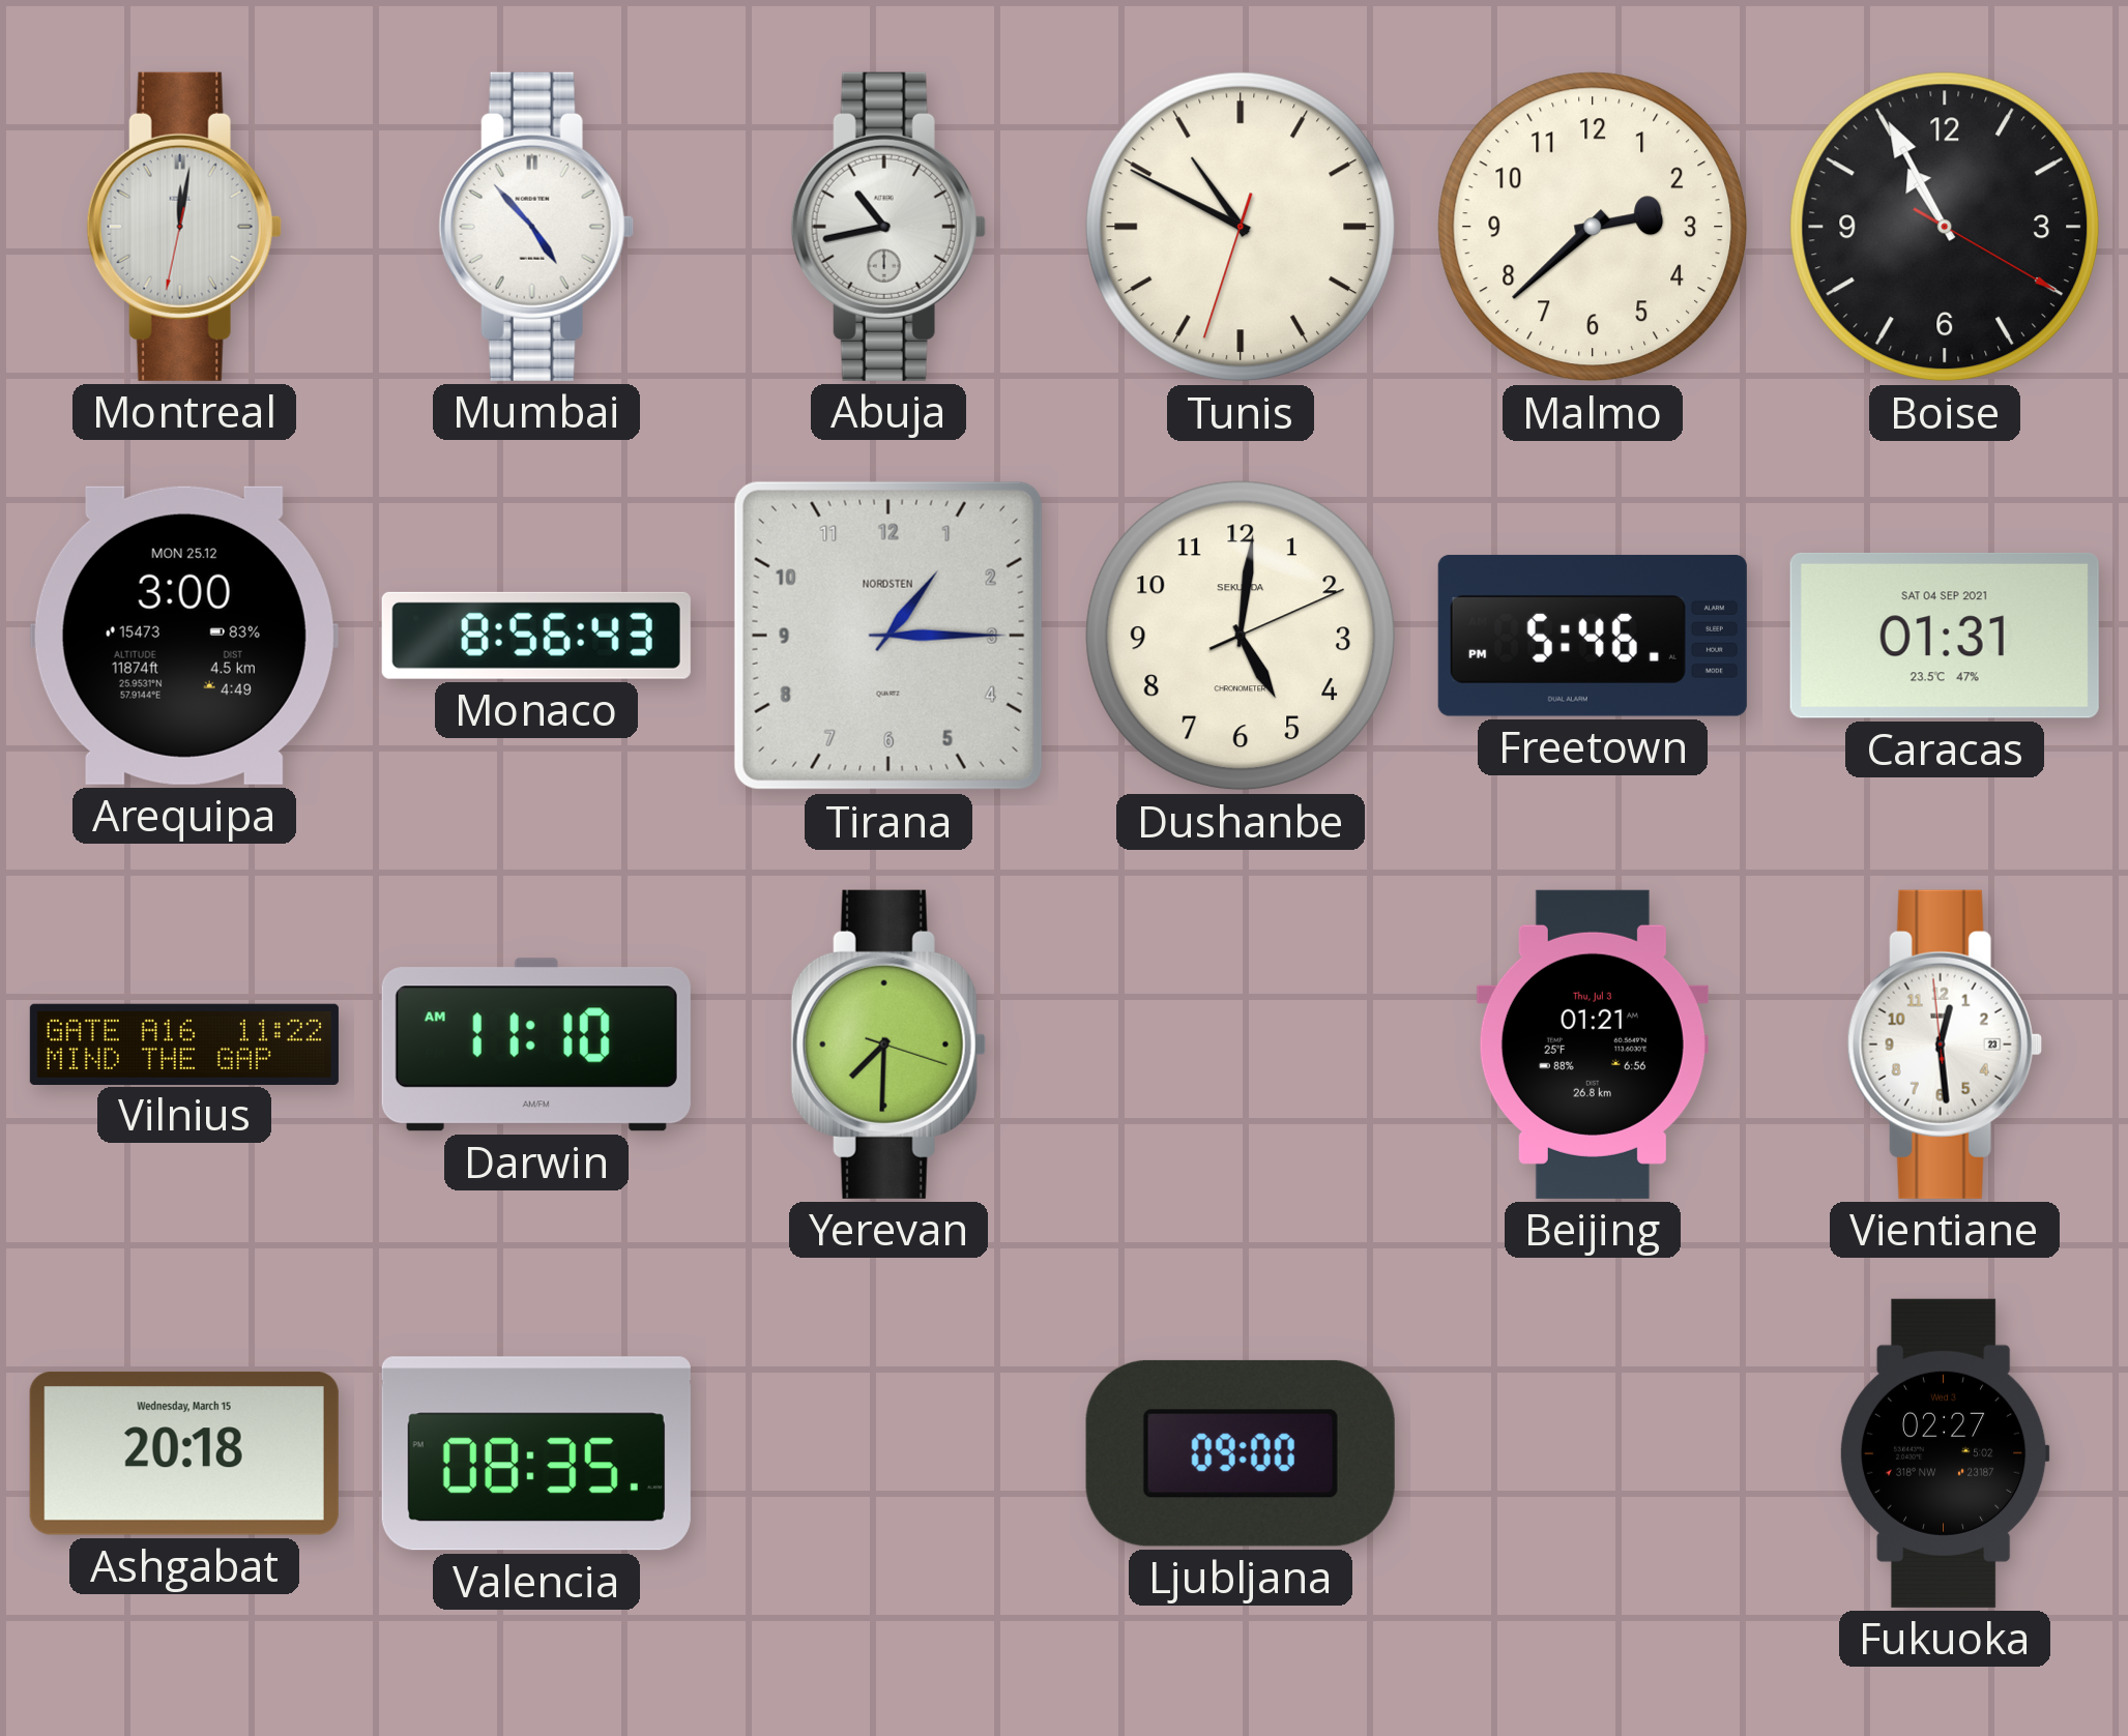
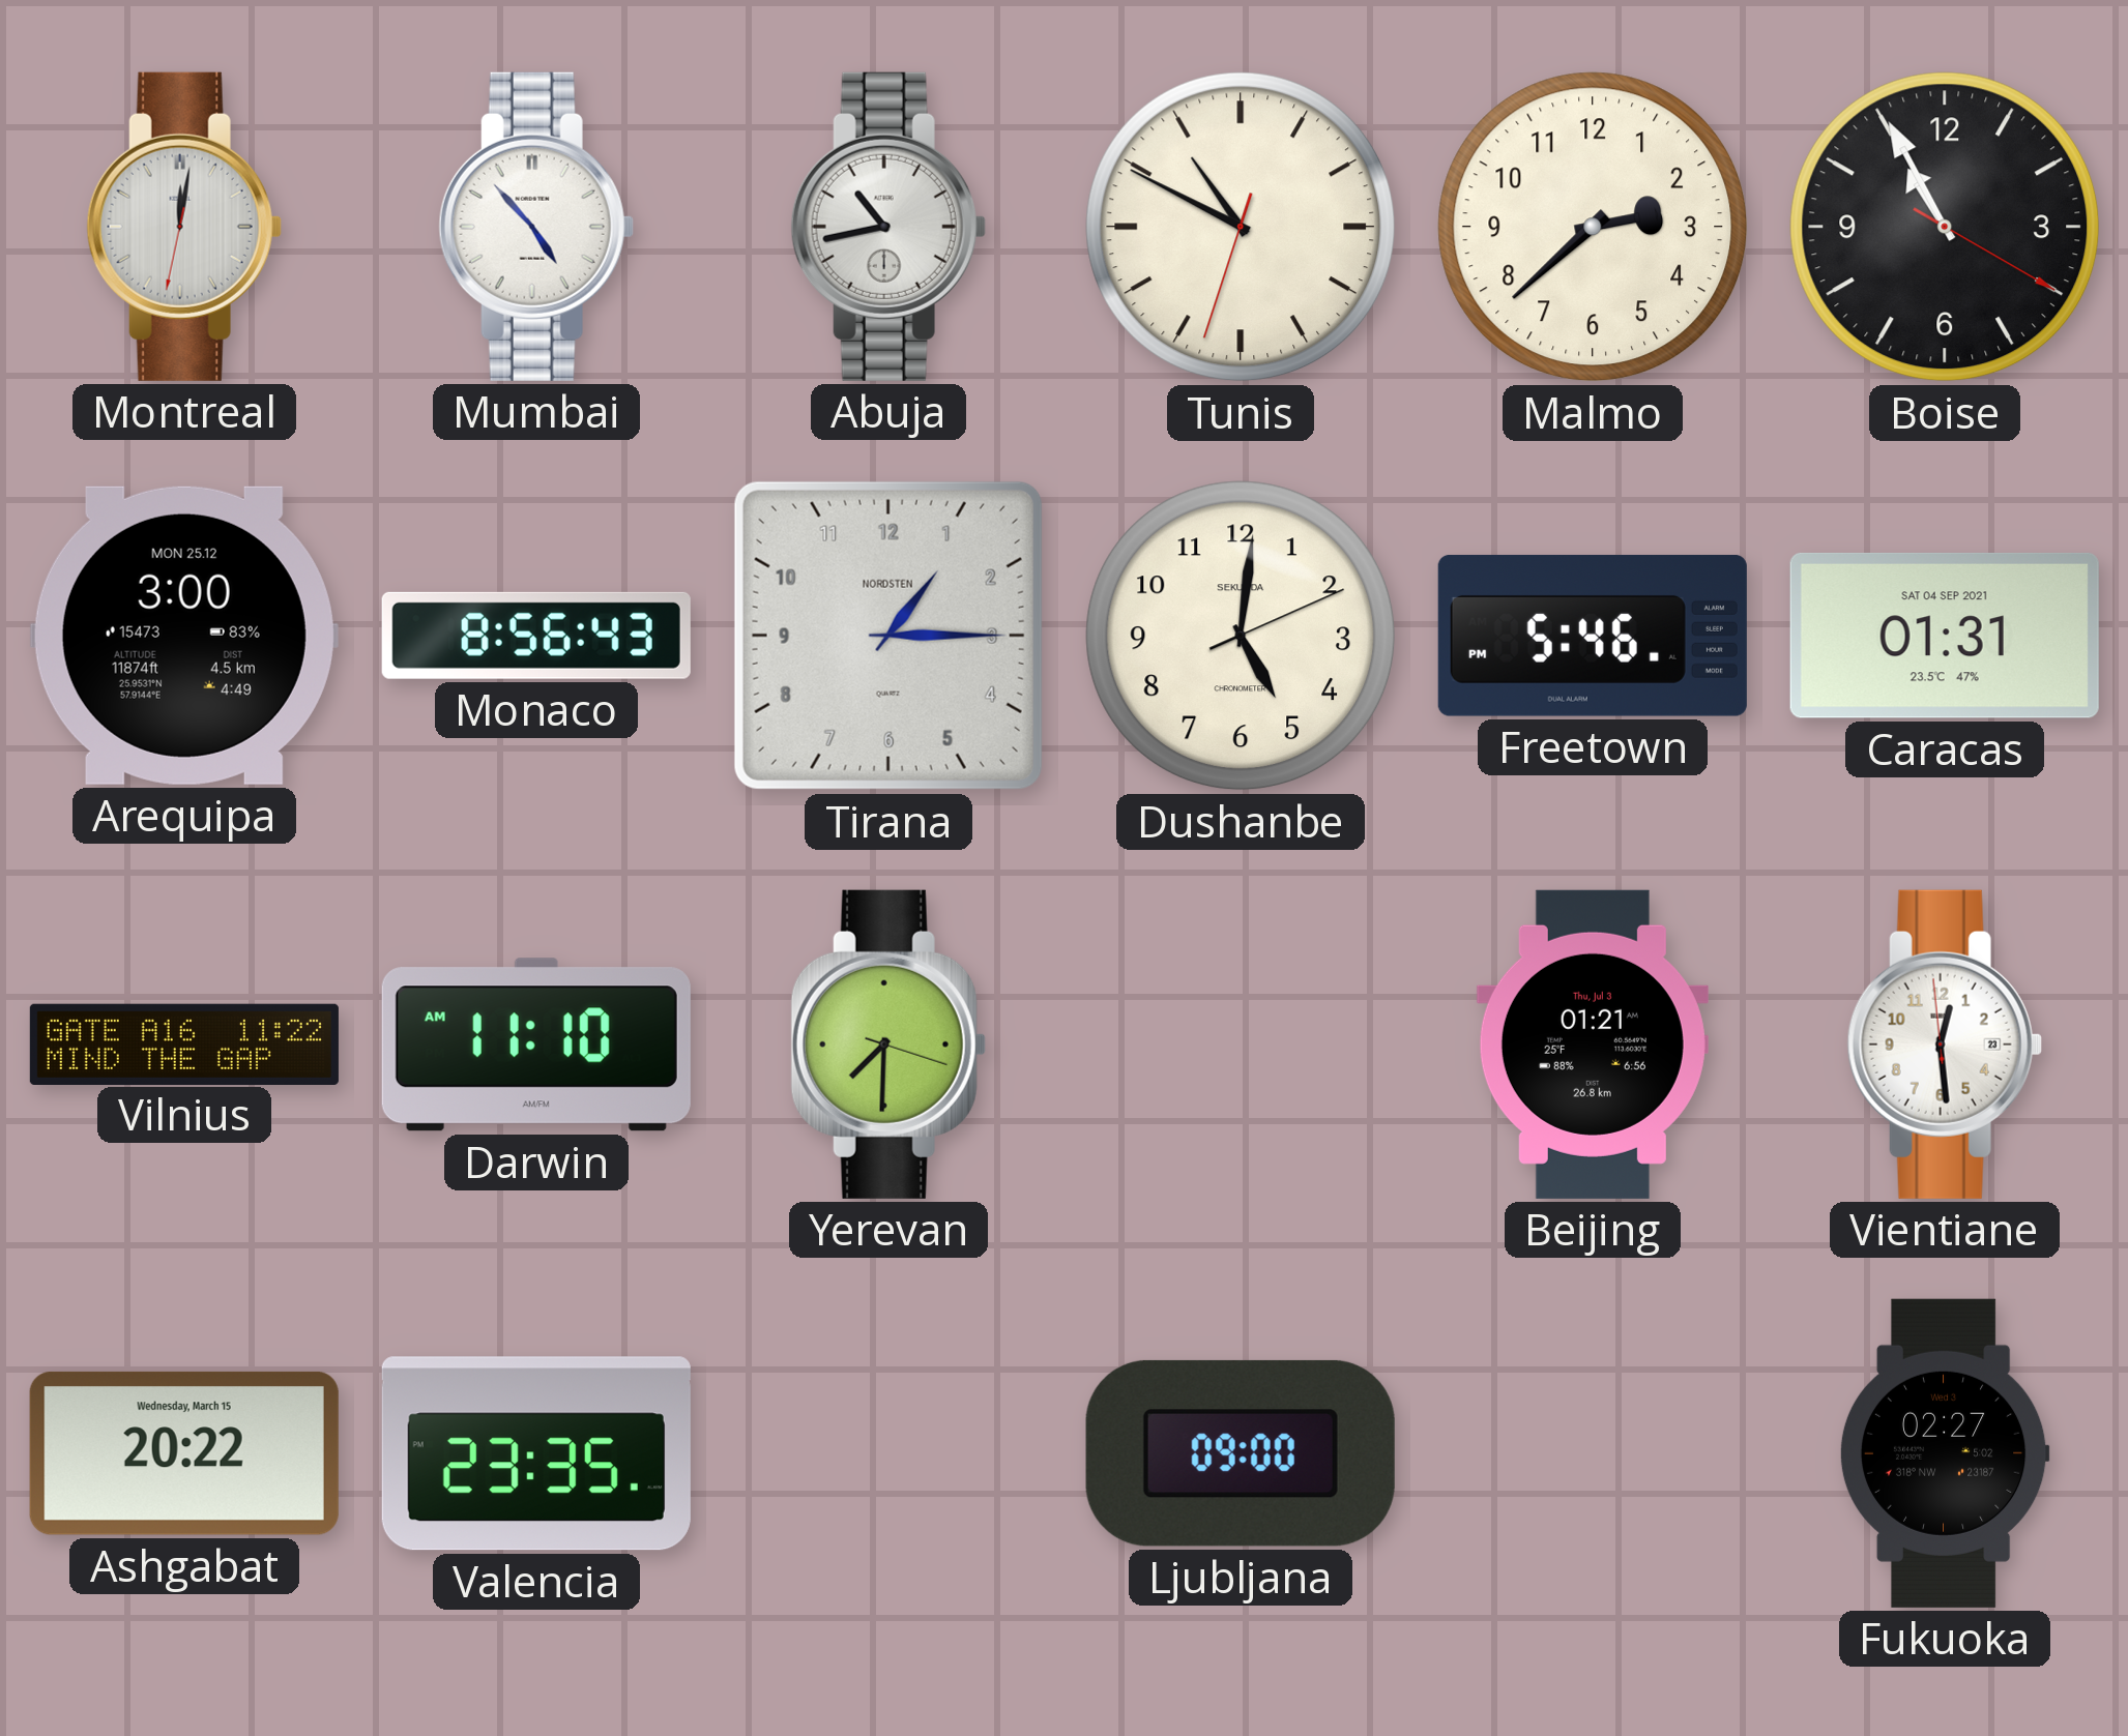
Ashgabat: 20:18 -> 20:22
Valencia: 08:35 -> 23:35
